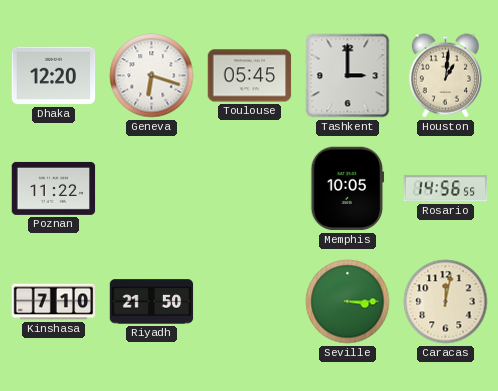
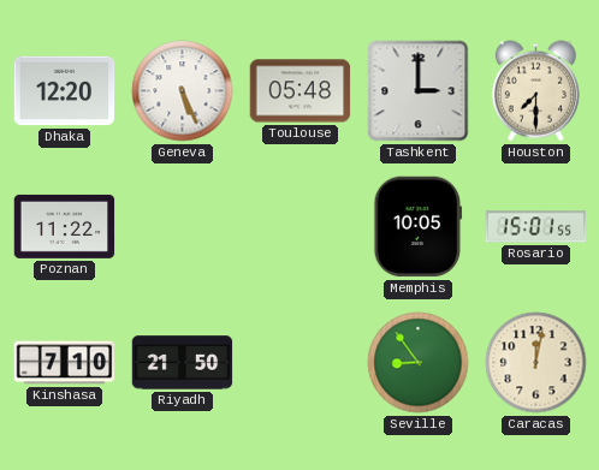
Geneva: 6:18 -> 5:26
Toulouse: 05:45 -> 05:48
Houston: 1:01 -> 7:30
Rosario: 14:56 -> 15:01
Seville: 3:15 -> 8:54
